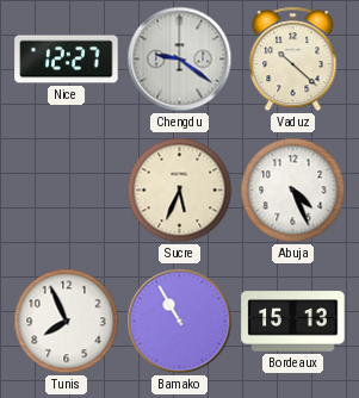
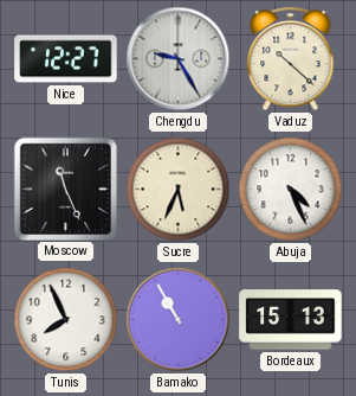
Chengdu: 9:21 -> 9:25
Moscow: none -> 11:26
